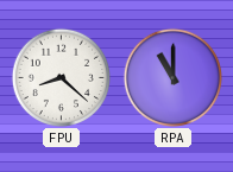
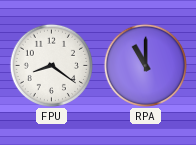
FPU: 8:22 -> 8:21
